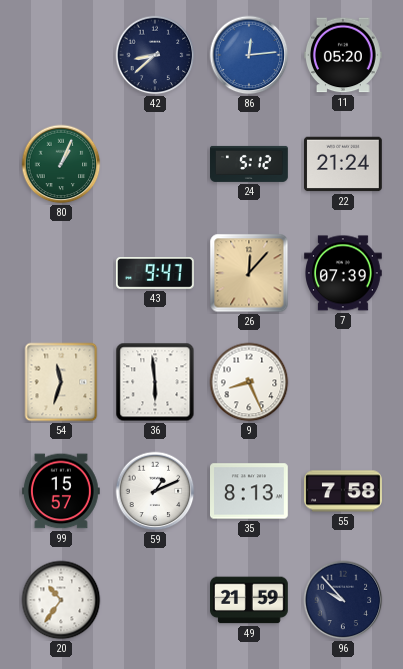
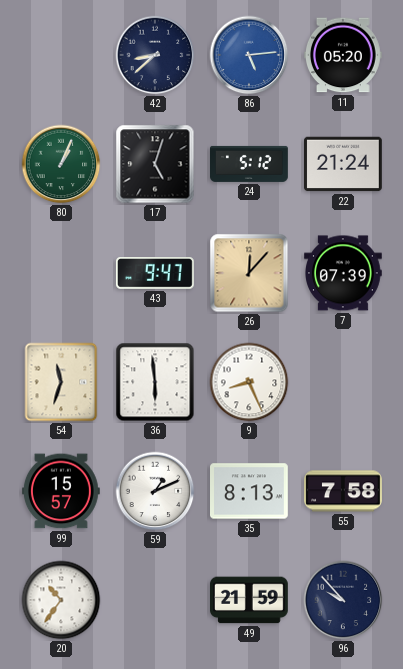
86: 12:14 -> 5:14
17: none -> 5:03
